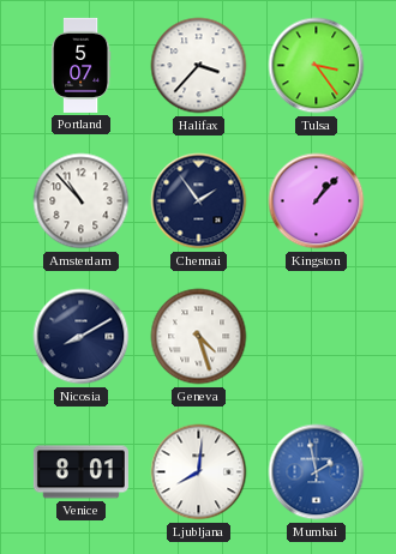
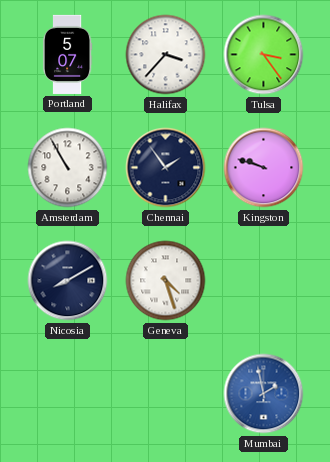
Amsterdam: 10:53 -> 10:55
Kingston: 1:07 -> 9:48
Venice: 8:01 -> none
Ljubljana: 8:01 -> none
